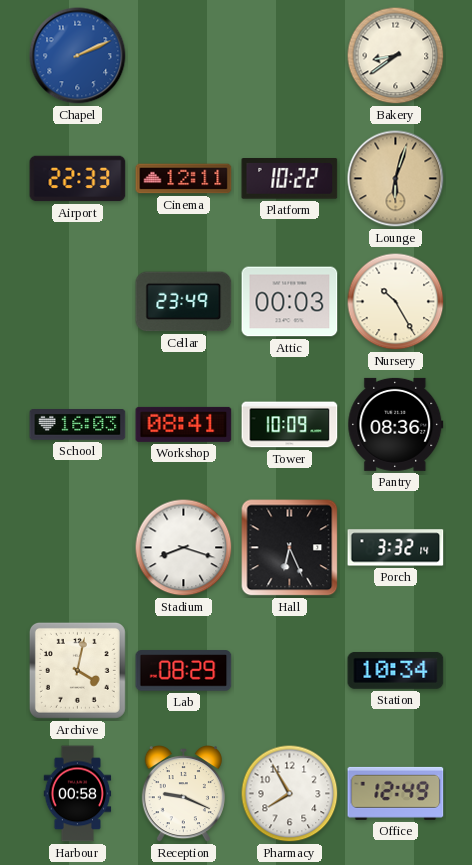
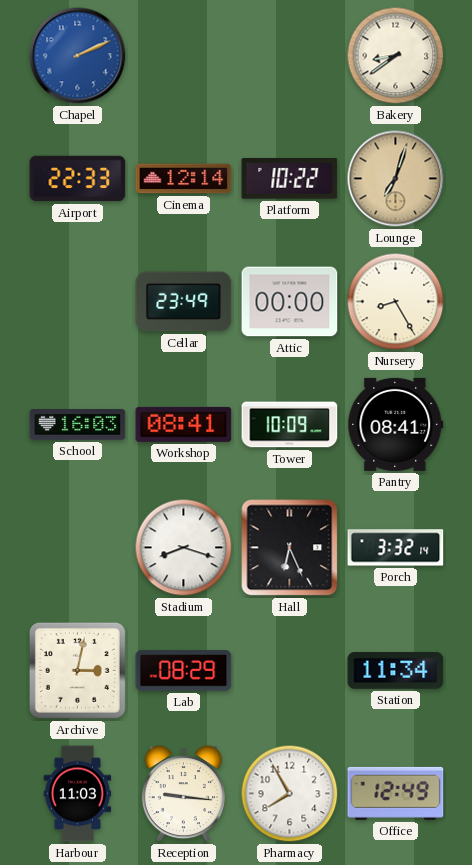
Cinema: 12:11 -> 12:14
Lounge: 6:03 -> 7:03
Attic: 00:03 -> 00:00
Nursery: 10:25 -> 8:25
Pantry: 08:36 -> 08:41
Archive: 4:02 -> 3:02
Station: 10:34 -> 11:34
Harbour: 00:58 -> 11:03
Reception: 9:19 -> 9:16
